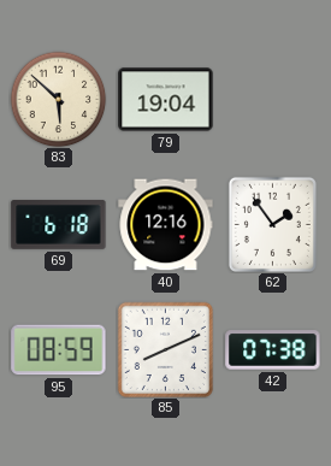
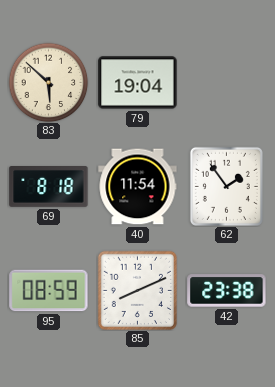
69: 6:18 -> 8:18
40: 12:16 -> 11:54
42: 07:38 -> 23:38
